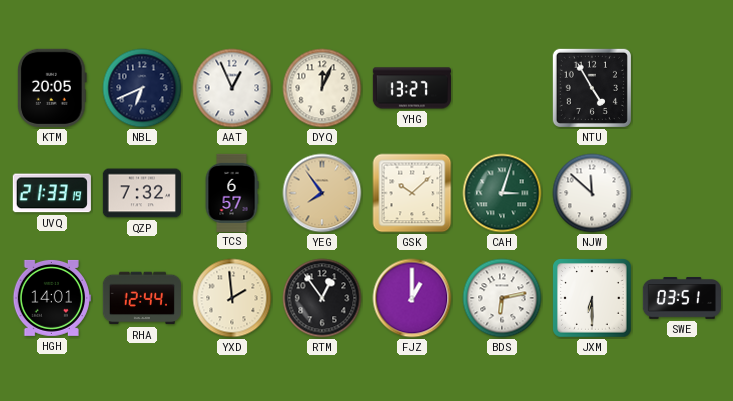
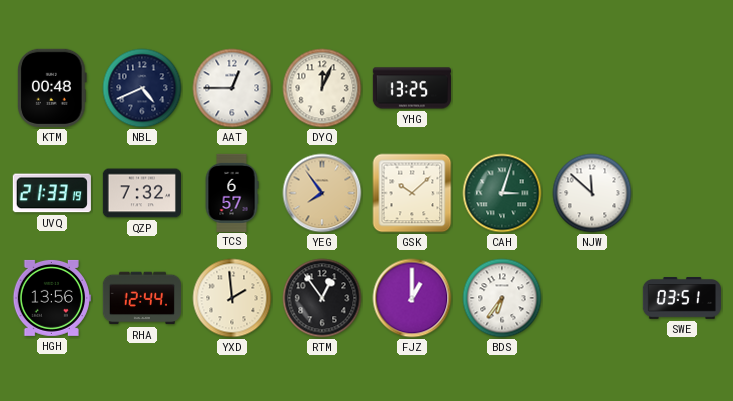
KTM: 20:05 -> 00:48
NBL: 6:41 -> 4:41
AAT: 12:56 -> 12:45
YHG: 13:27 -> 13:25
NTU: 4:55 -> none
HGH: 14:01 -> 13:56
BDS: 6:13 -> 6:36
JXM: 6:30 -> none
